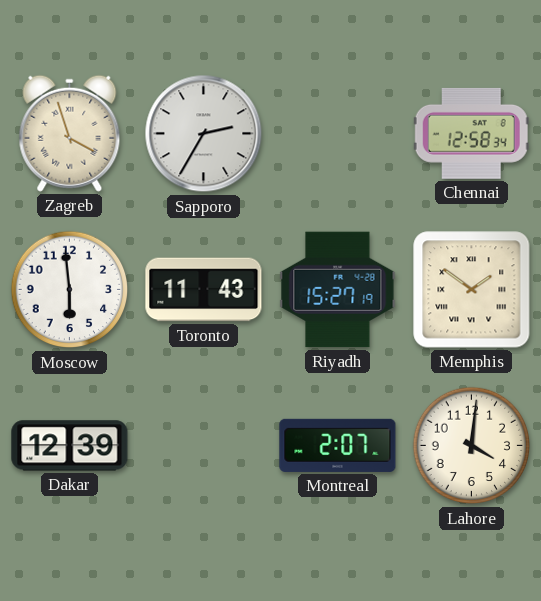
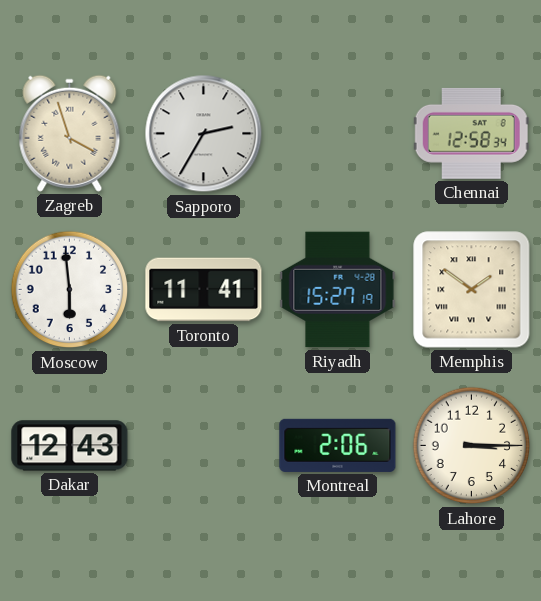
Toronto: 11:43 -> 11:41
Dakar: 12:39 -> 12:43
Montreal: 2:07 -> 2:06
Lahore: 4:01 -> 3:15
